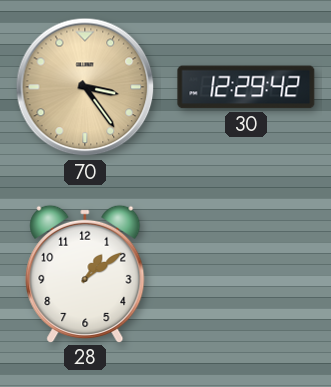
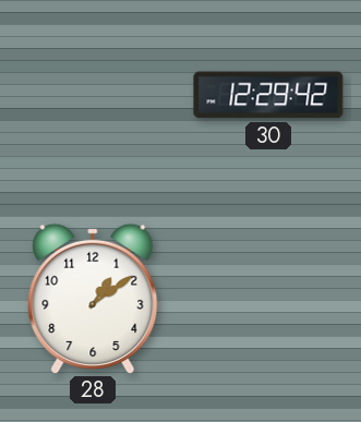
70: 3:24 -> none
